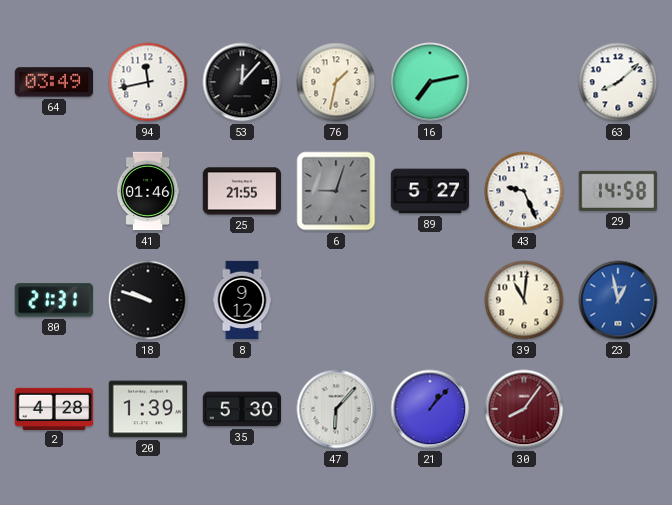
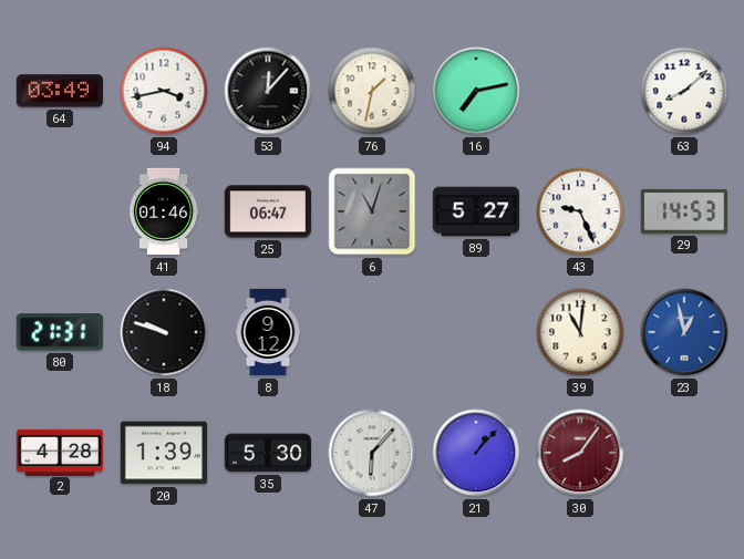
94: 11:43 -> 3:43
25: 21:55 -> 06:47
6: 9:03 -> 11:03
29: 14:58 -> 14:53
